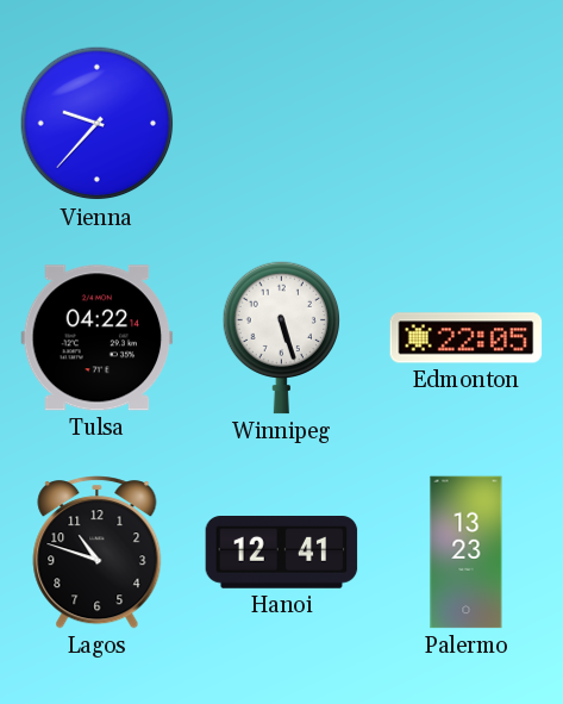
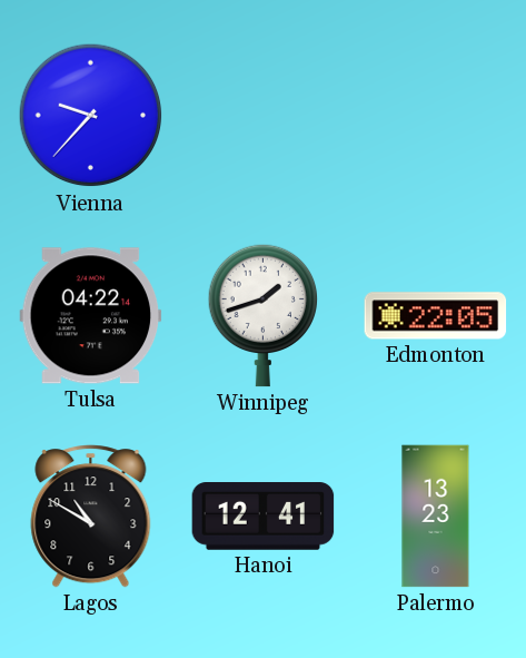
Winnipeg: 5:27 -> 1:42
Lagos: 10:48 -> 10:50
